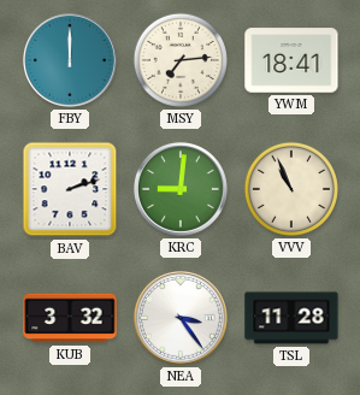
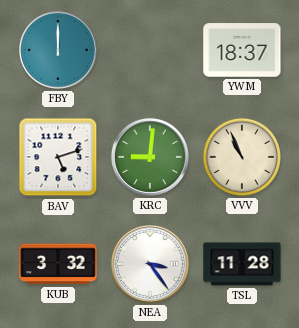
MSY: 7:14 -> none
YWM: 18:41 -> 18:37
BAV: 2:12 -> 5:12
